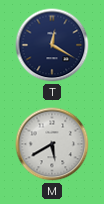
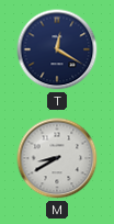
M: 5:40 -> 8:40
